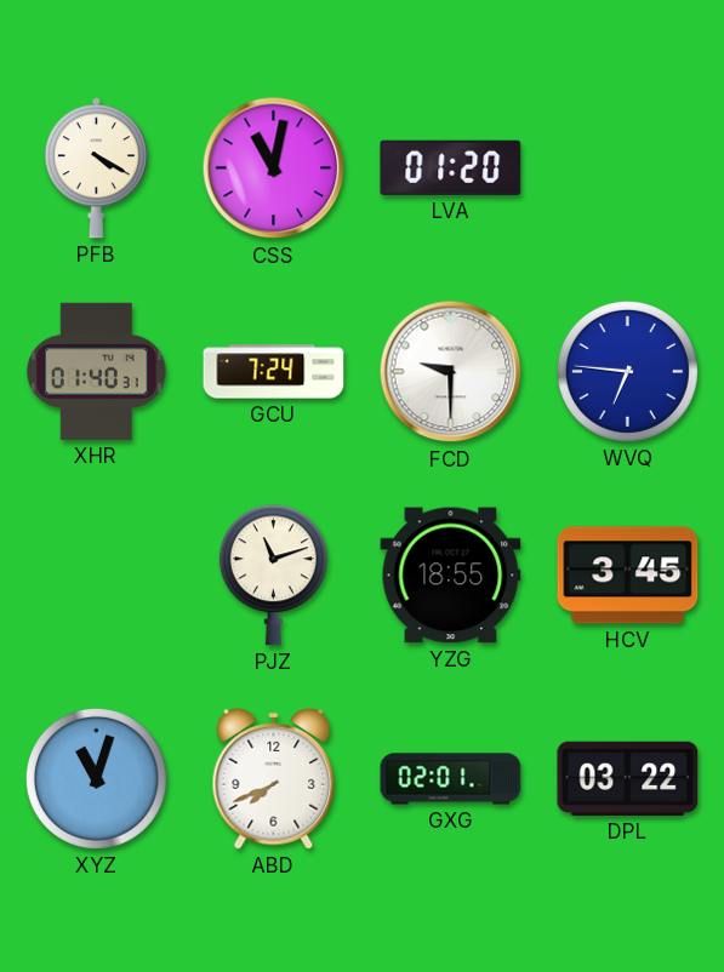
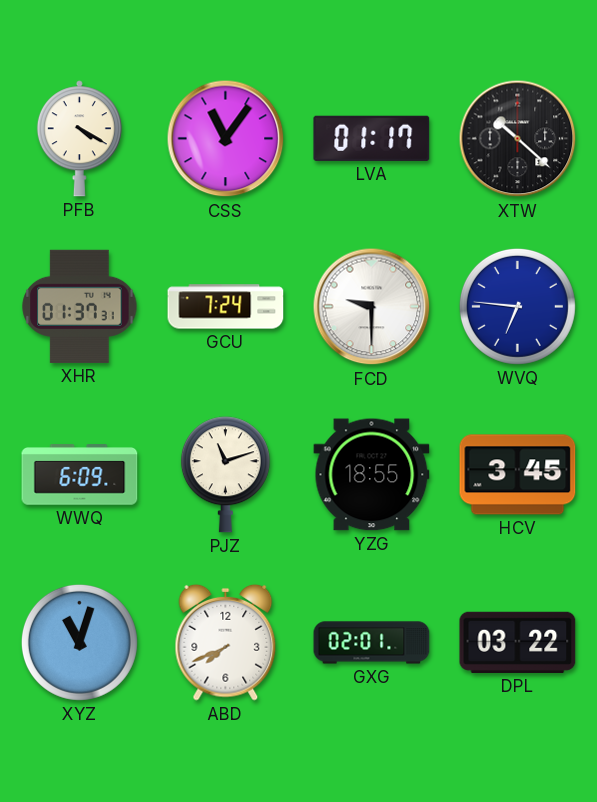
CSS: 11:02 -> 11:06
LVA: 01:20 -> 01:17
XTW: none -> 10:22
XHR: 01:40 -> 01:37
WWQ: none -> 6:09
